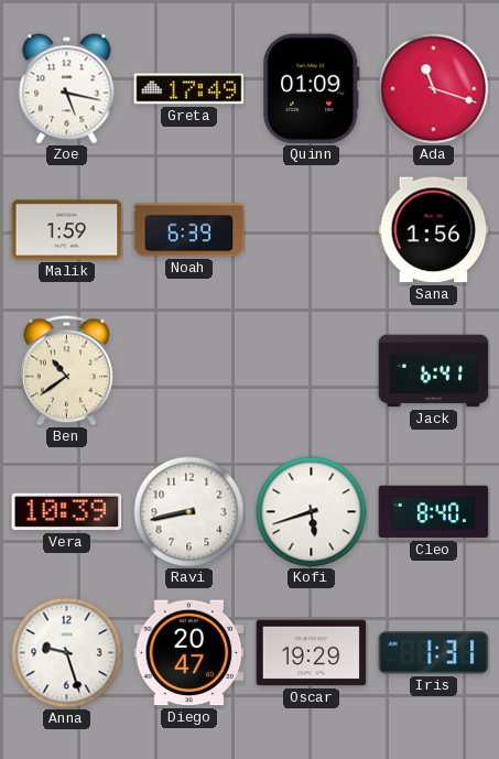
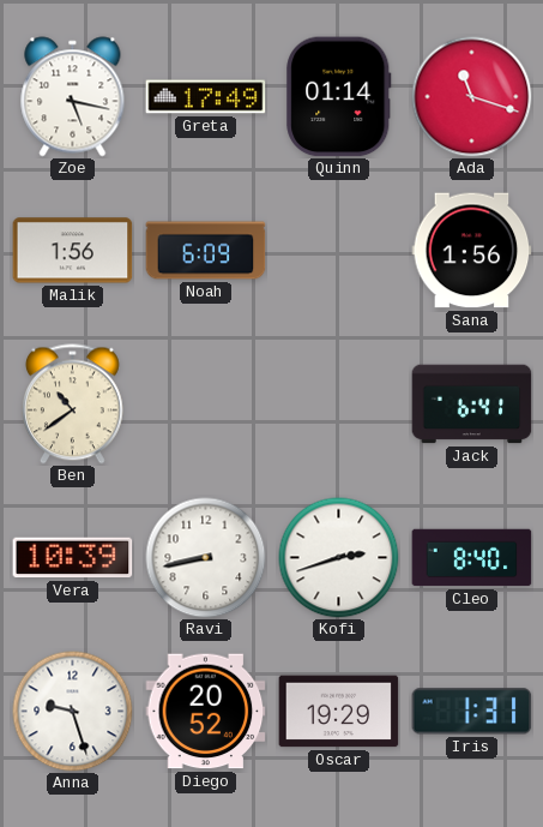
Quinn: 01:09 -> 01:14
Malik: 1:59 -> 1:56
Noah: 6:39 -> 6:09
Kofi: 5:42 -> 2:42
Diego: 20:47 -> 20:52
